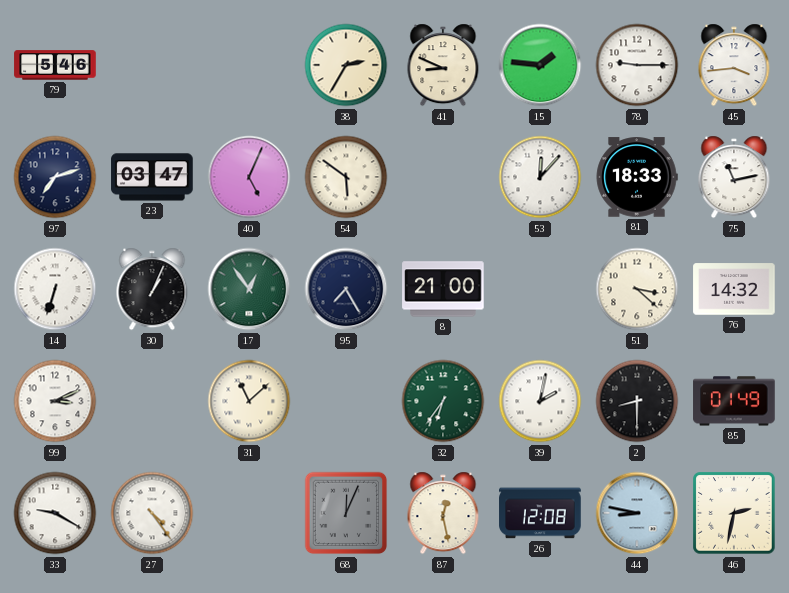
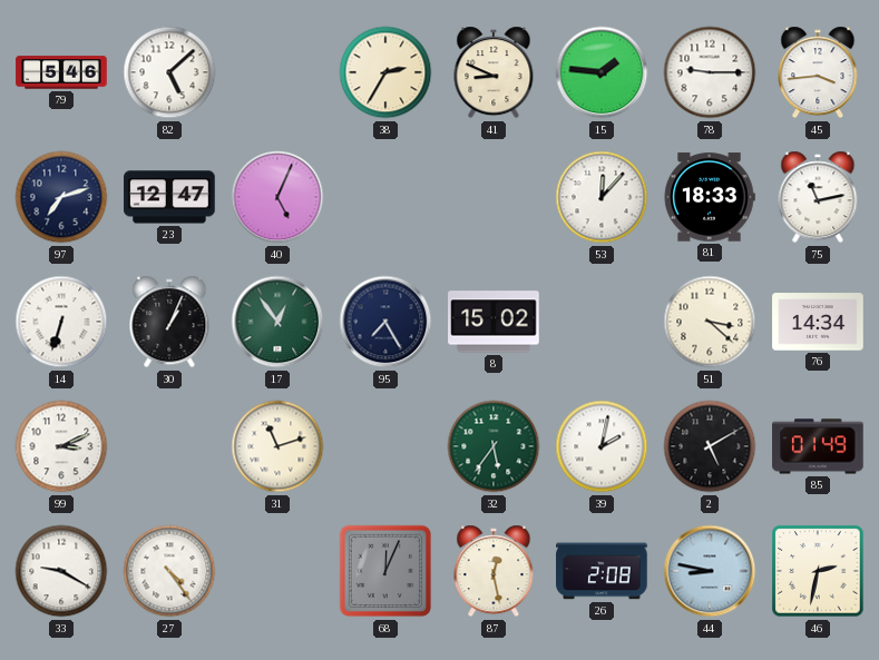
82: none -> 5:08
23: 03:47 -> 12:47
54: 5:51 -> none
8: 21:00 -> 15:02
76: 14:32 -> 14:34
31: 11:08 -> 11:12
32: 6:36 -> 5:36
2: 8:30 -> 5:10
26: 12:08 -> 2:08
